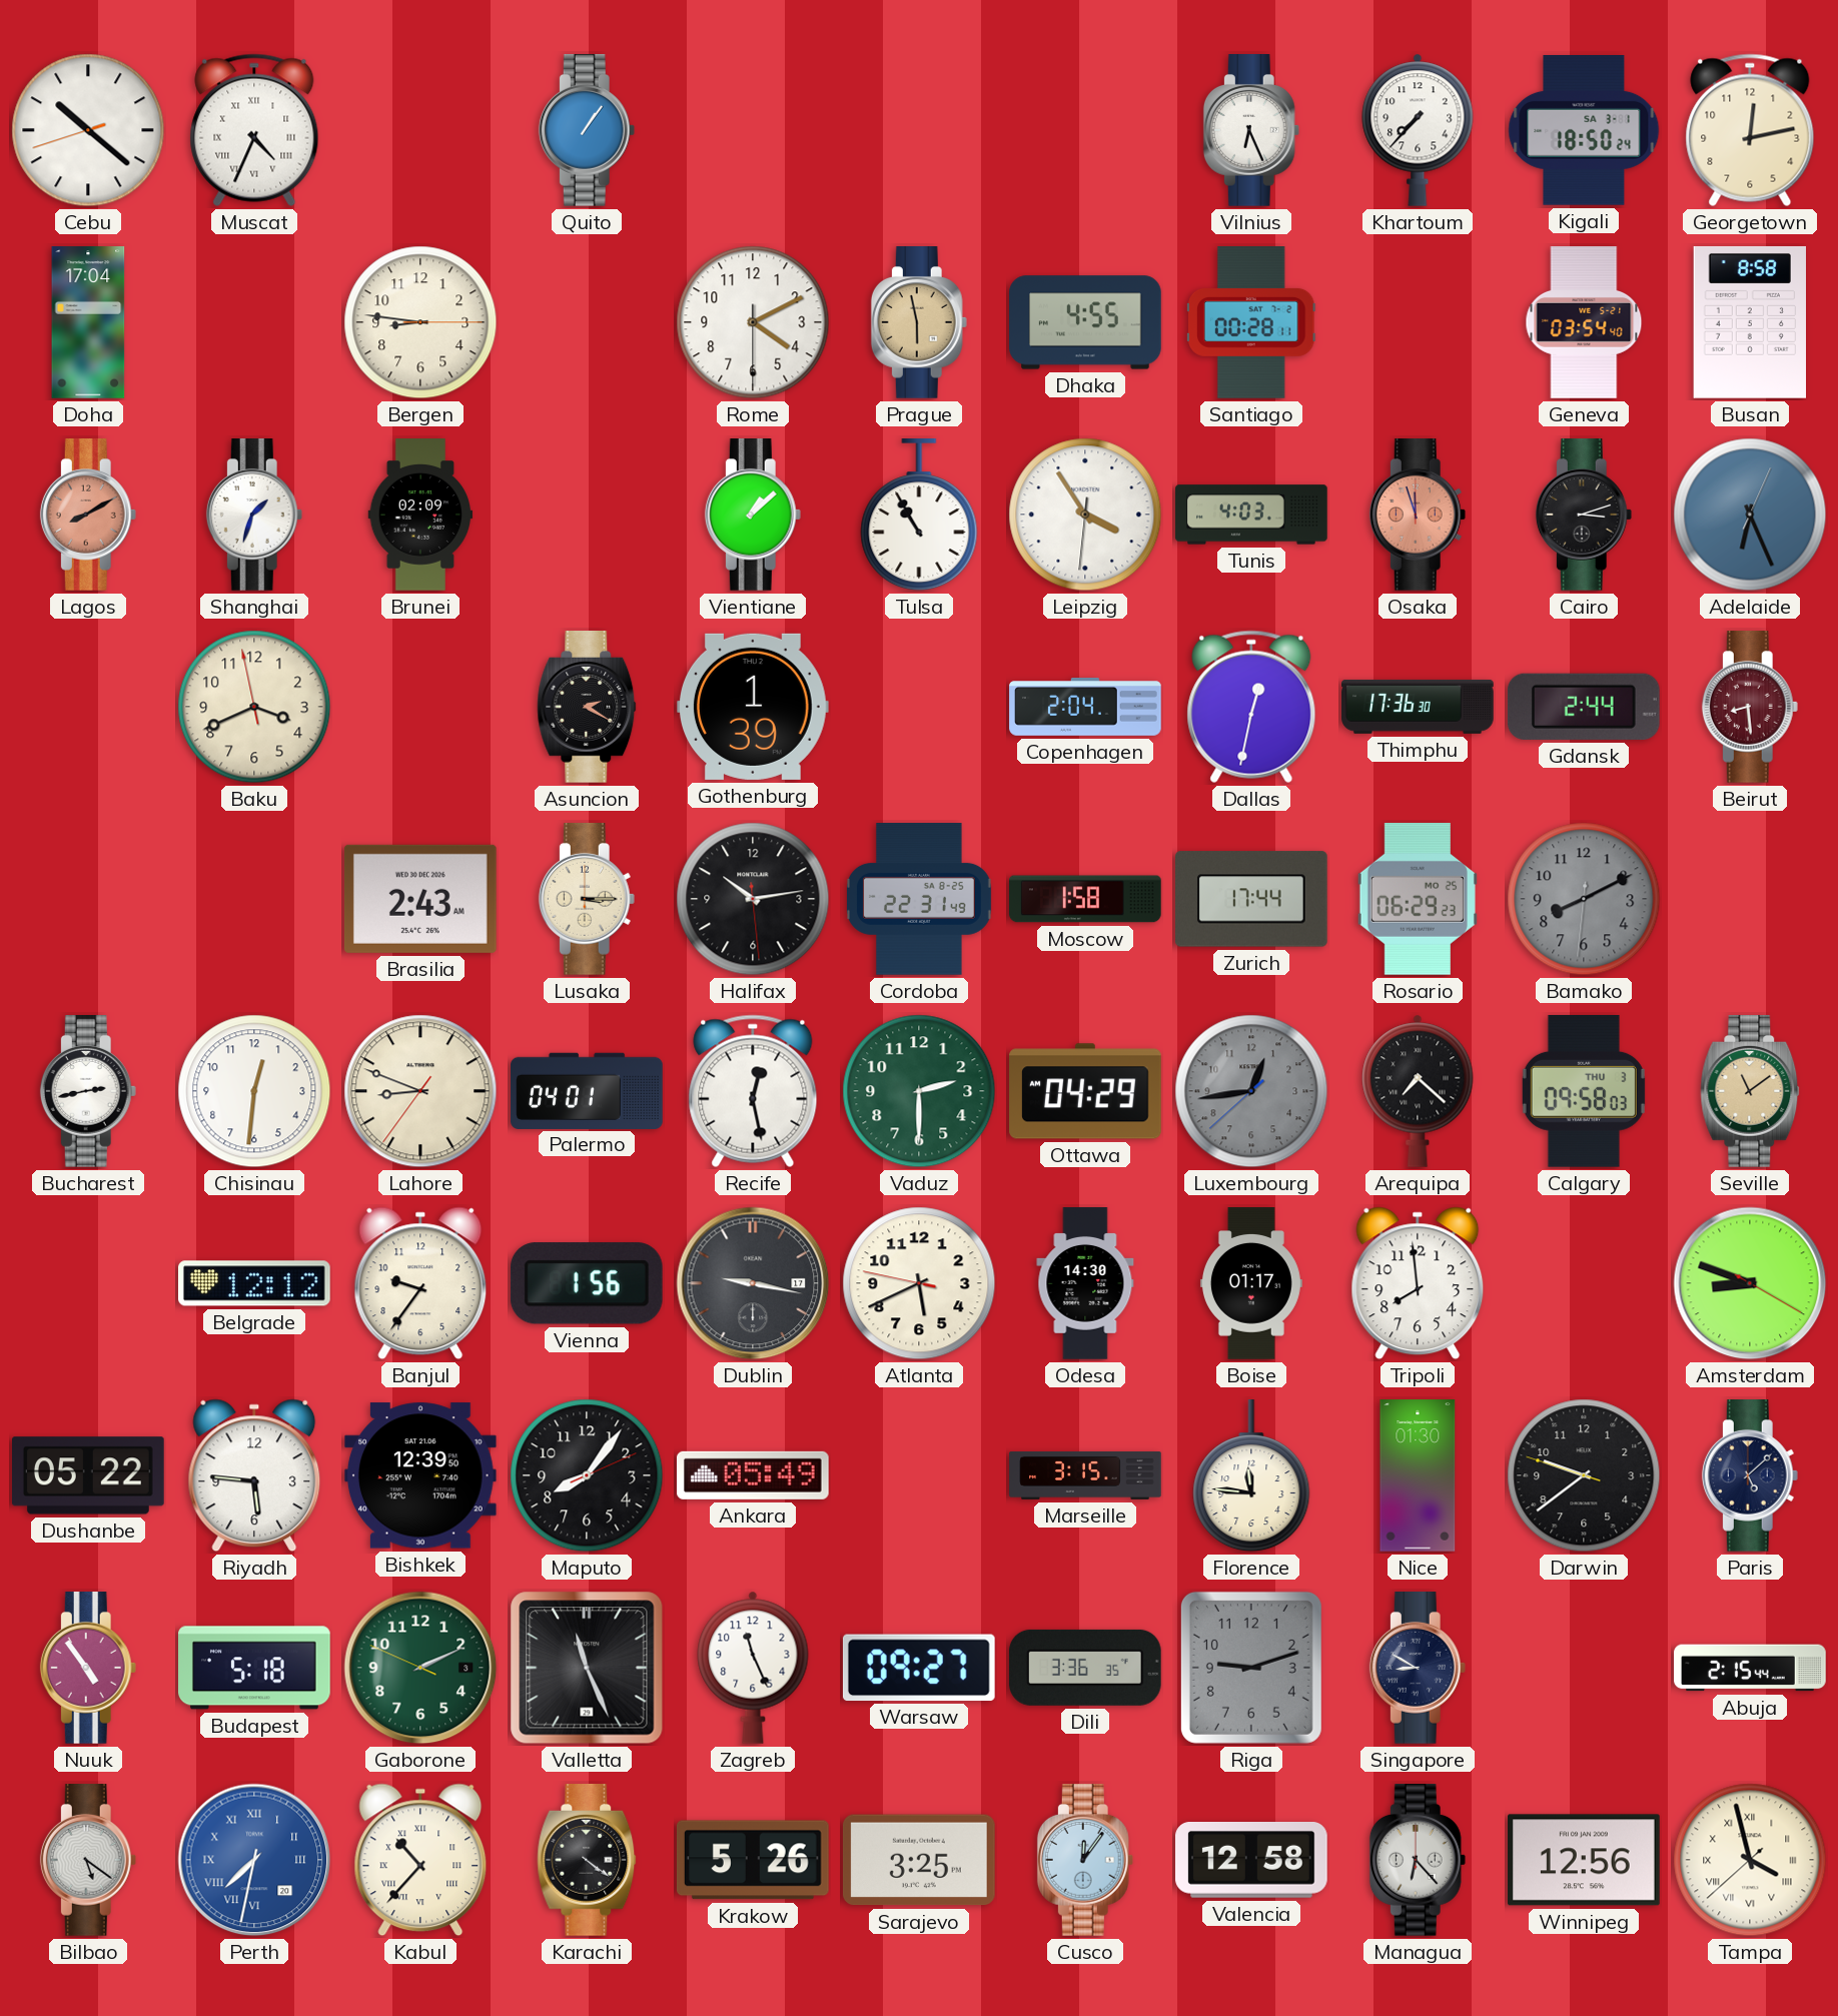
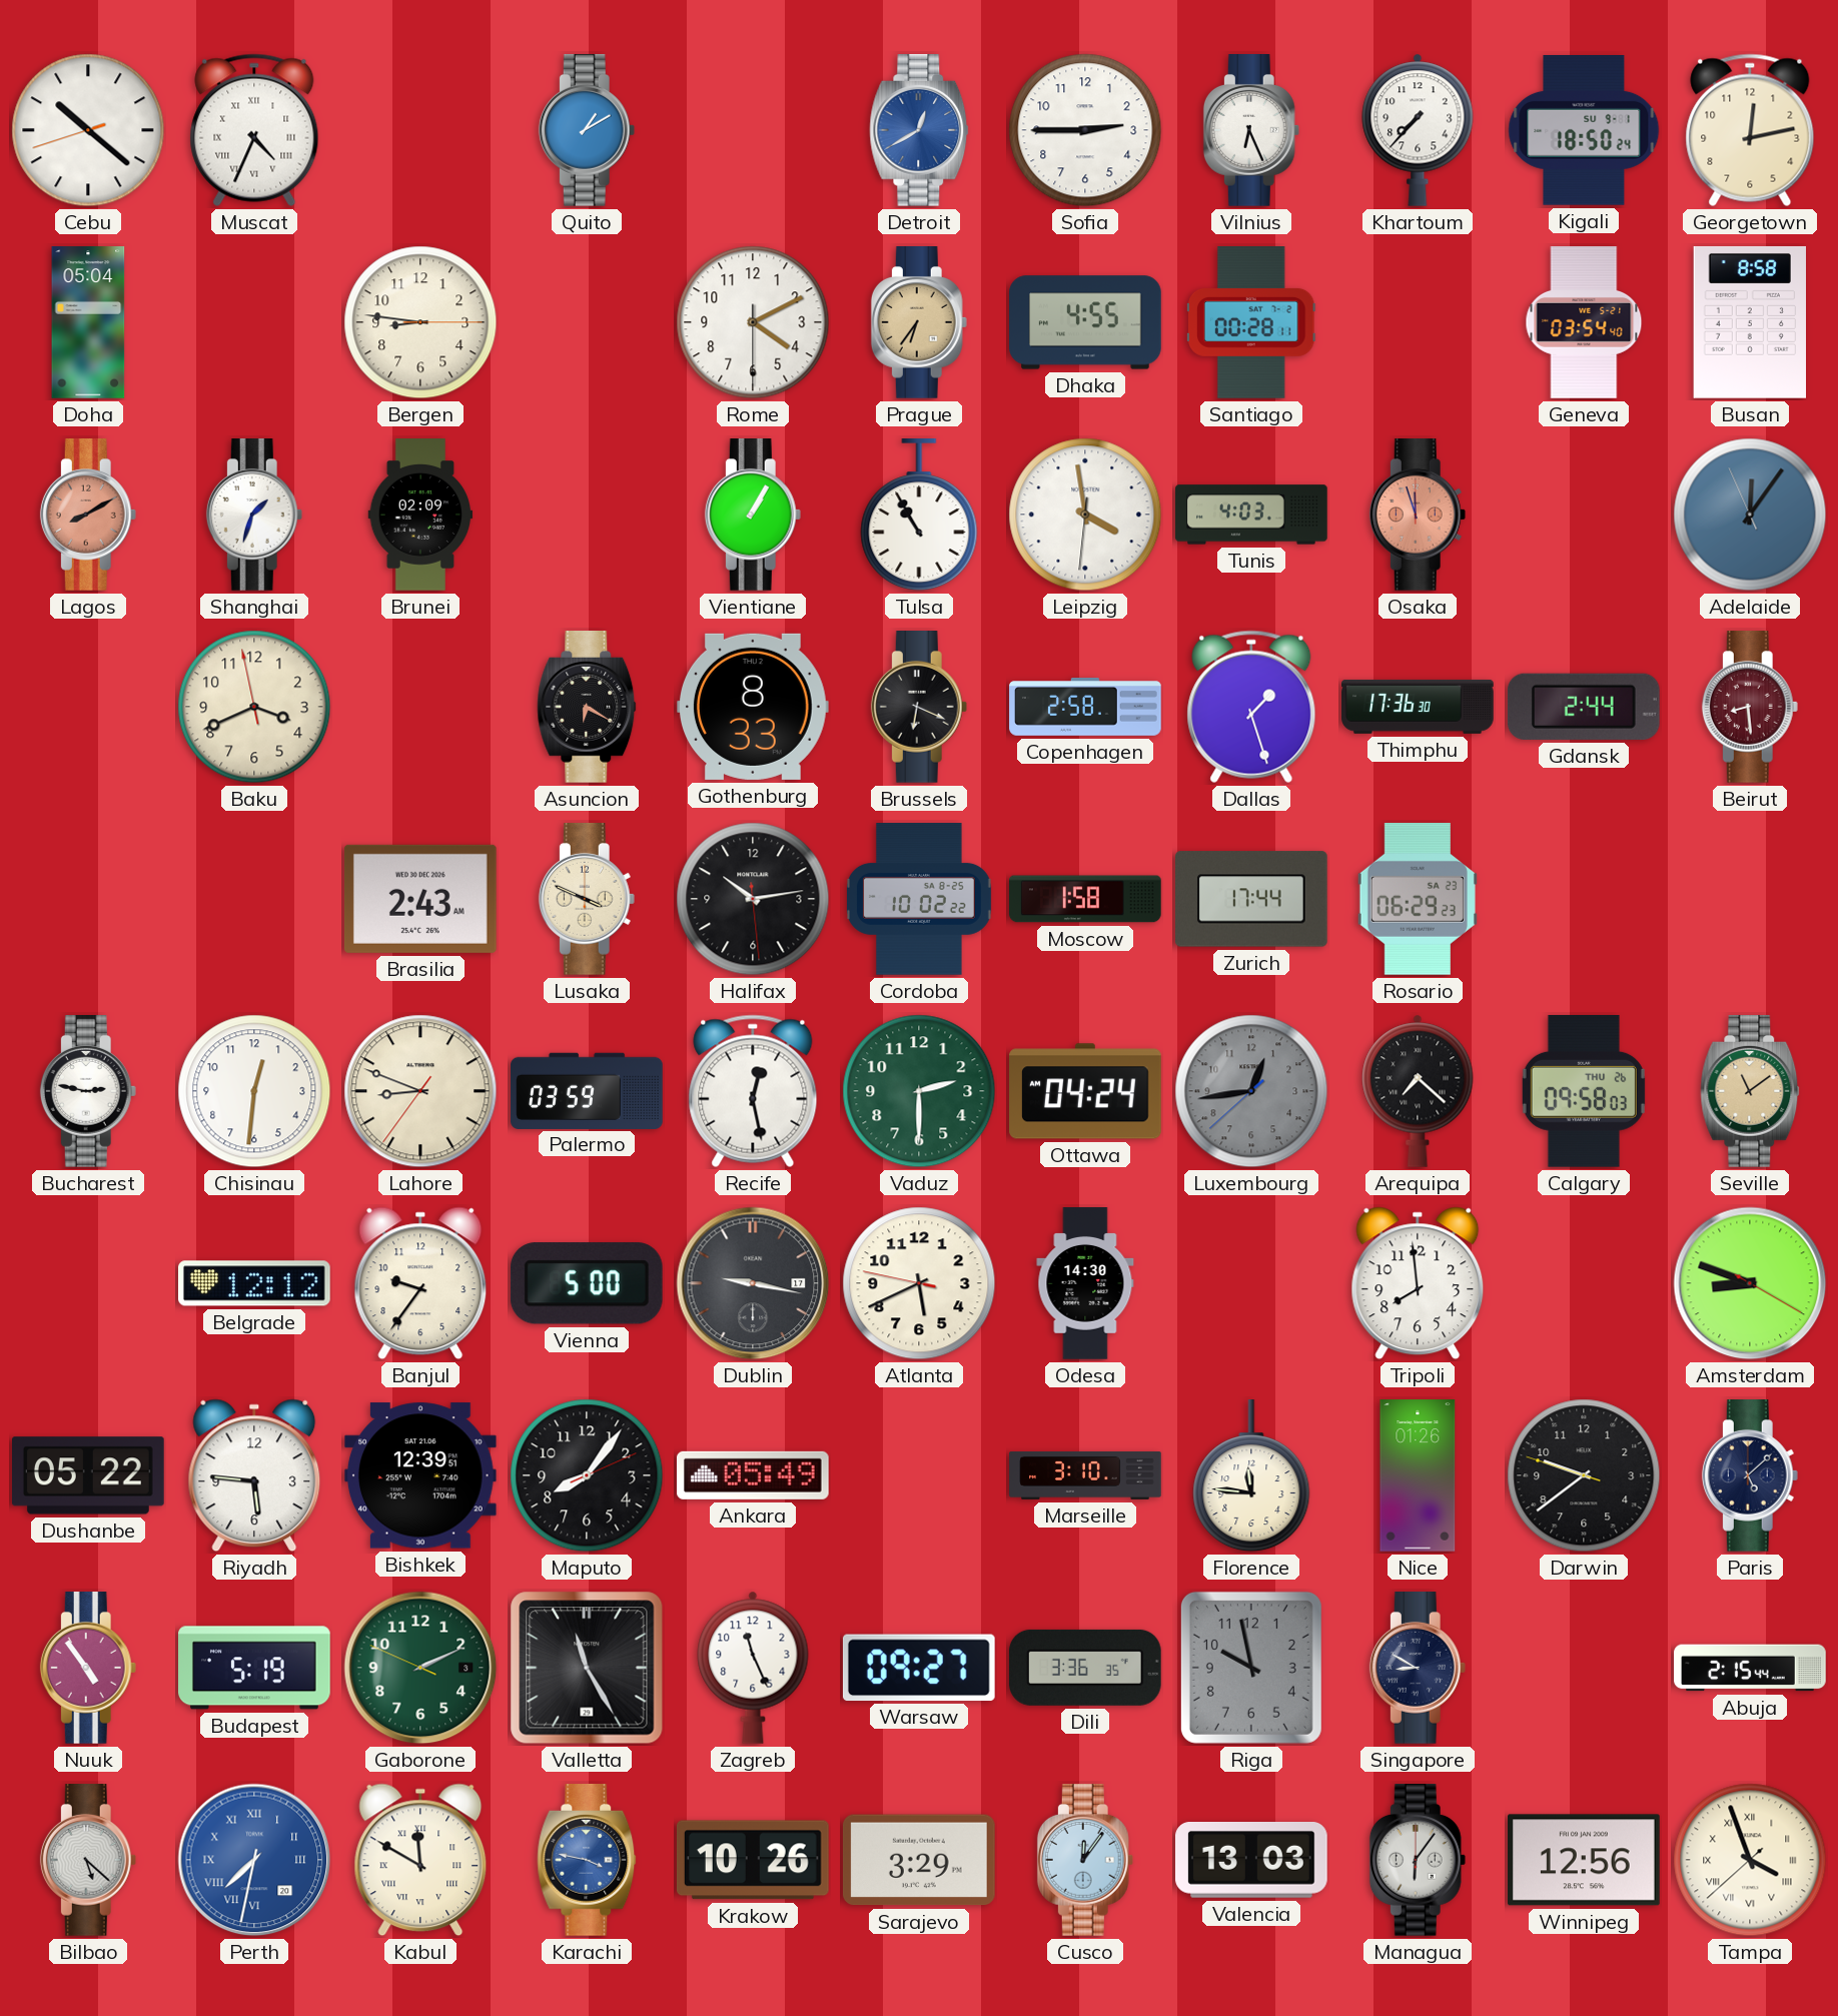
Quito: 1:06 -> 1:10
Detroit: none -> 12:40
Sofia: none -> 2:45
Kigali date: SA 3-1 -> SU 9-1
Doha: 17:04 -> 05:04
Prague: 5:58 -> 6:36
Vientiane: 1:08 -> 1:05
Leipzig: 3:54 -> 3:58
Cairo: 3:12 -> none
Adelaide: 6:26 -> 12:05
Asuncion: 2:20 -> 6:20
Gothenburg: 1:39 -> 8:33
Brussels: none -> 6:19
Copenhagen: 2:04 -> 2:58
Dallas: 12:32 -> 1:27
Lusaka: 3:15 -> 3:49
Cordoba: 22:31 -> 10:02
Rosario date: MO 25 -> SA 23
Bamako: 8:10 -> none
Bucharest: 2:43 -> 2:47
Palermo: 04:01 -> 03:59
Ottawa: 04:29 -> 04:24
Calgary date: THU 3 -> THU 26
Vienna: 1:56 -> 5:00
Boise: 01:17 -> none
Bishkek: 12:39:50 -> 12:39:51
Marseille: 3:15 -> 3:10
Nice: 01:30 -> 01:26
Budapest: 5:18 -> 5:19
Valletta: 11:26 -> 11:25
Riga: 9:12 -> 9:58
Bilbao: 5:21 -> 5:22
Kabul: 10:37 -> 11:50
Karachi: 4:21 -> 3:47
Karachi dial: black -> blue
Krakow: 5:26 -> 10:26
Sarajevo: 3:25 -> 3:29
Valencia: 12:58 -> 13:03
Managua: 6:23 -> 6:06
Tampa: 3:57 -> 3:56
